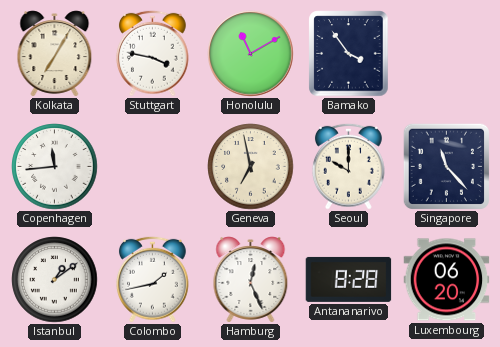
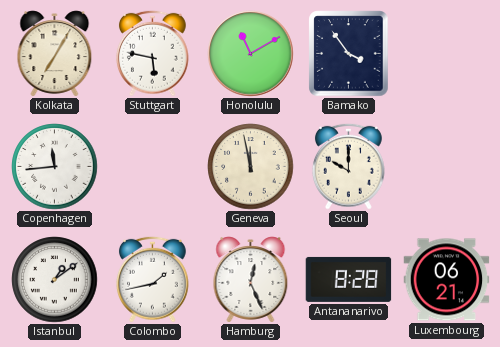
Stuttgart: 3:47 -> 5:47
Geneva: 6:58 -> 11:58
Singapore: 11:23 -> none
Luxembourg: 06:20 -> 06:21
